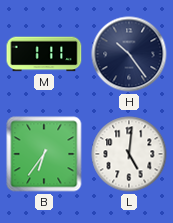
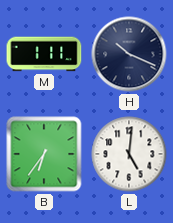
H: 10:24 -> 10:19
